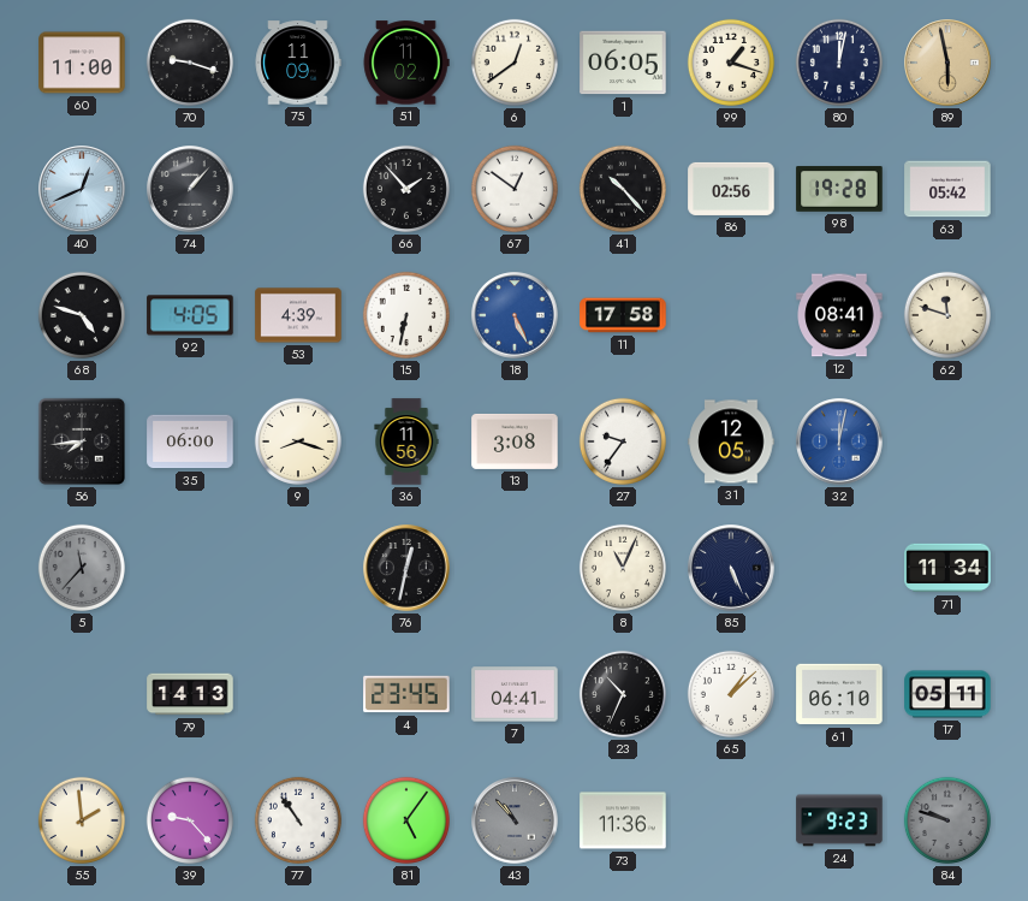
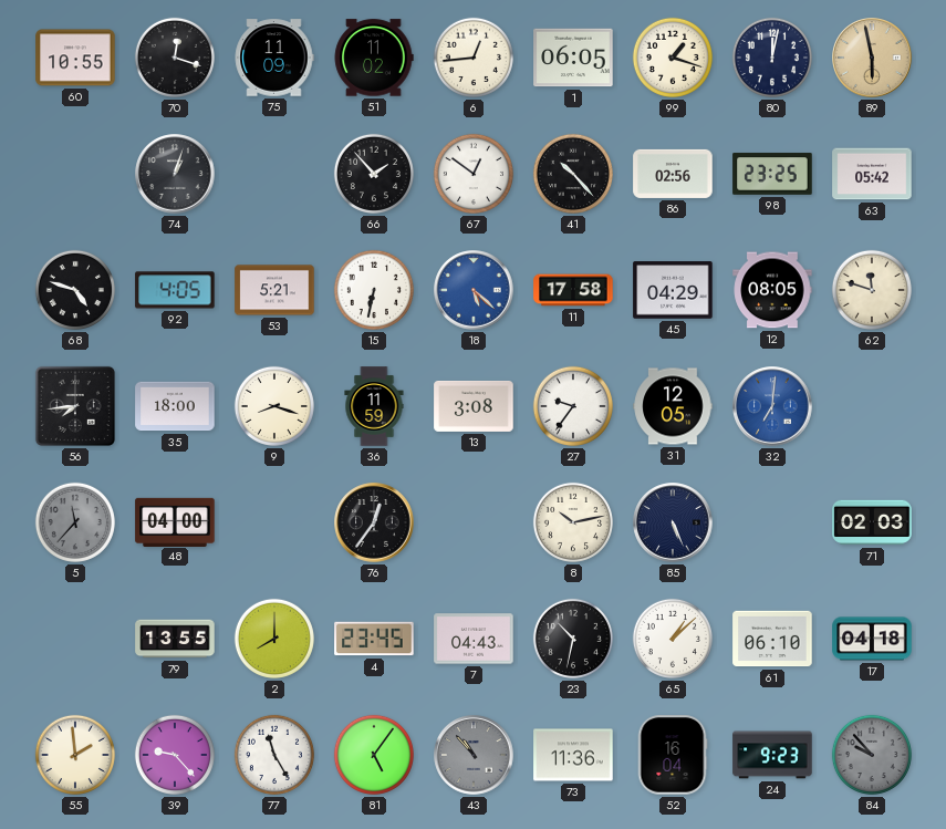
60: 11:00 -> 10:55
70: 9:18 -> 12:18
6: 12:39 -> 12:44
40: 12:41 -> none
74: 1:07 -> 1:03
98: 19:28 -> 23:25
53: 4:39 -> 5:21
18: 5:26 -> 5:22
45: none -> 04:29
12: 08:41 -> 08:05
35: 06:00 -> 18:00
36: 11:56 -> 11:59
32: 12:02 -> 7:01
48: none -> 04:00
76: 12:32 -> 12:36
8: 11:04 -> 10:13
71: 11:34 -> 02:03
79: 14:13 -> 13:55
2: none -> 8:00
7: 04:41 -> 04:43
23: 10:34 -> 10:32
17: 05:11 -> 04:18
77: 10:54 -> 11:25
52: none -> 16:04
84: 9:48 -> 9:53
